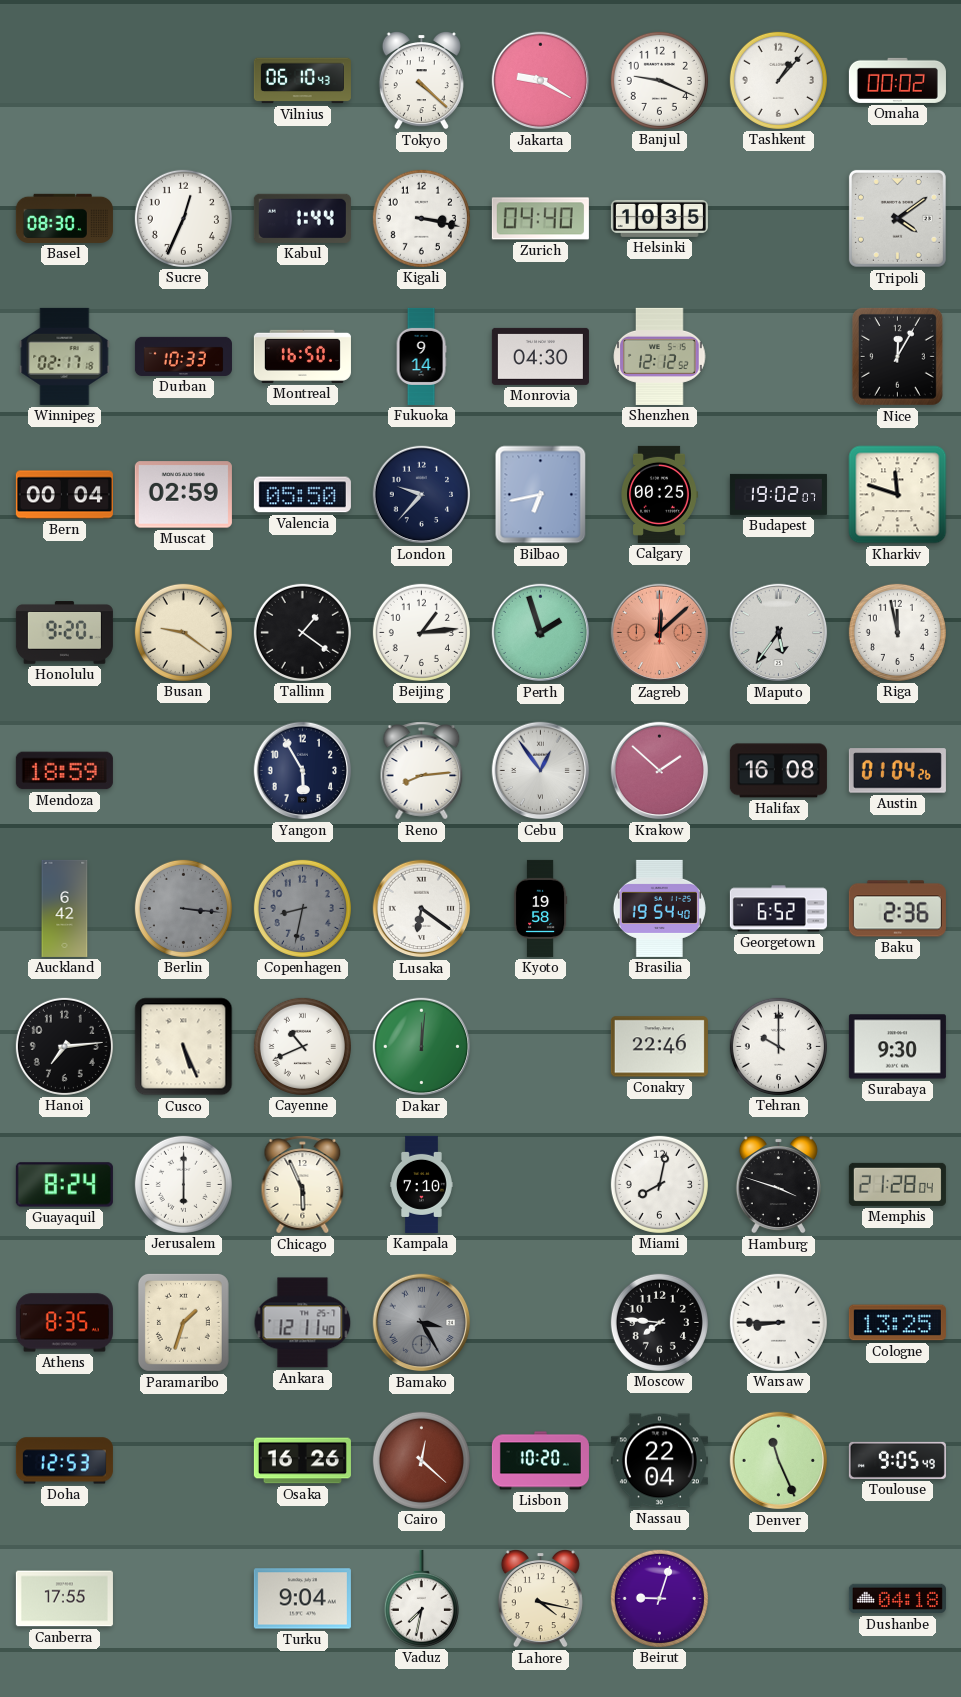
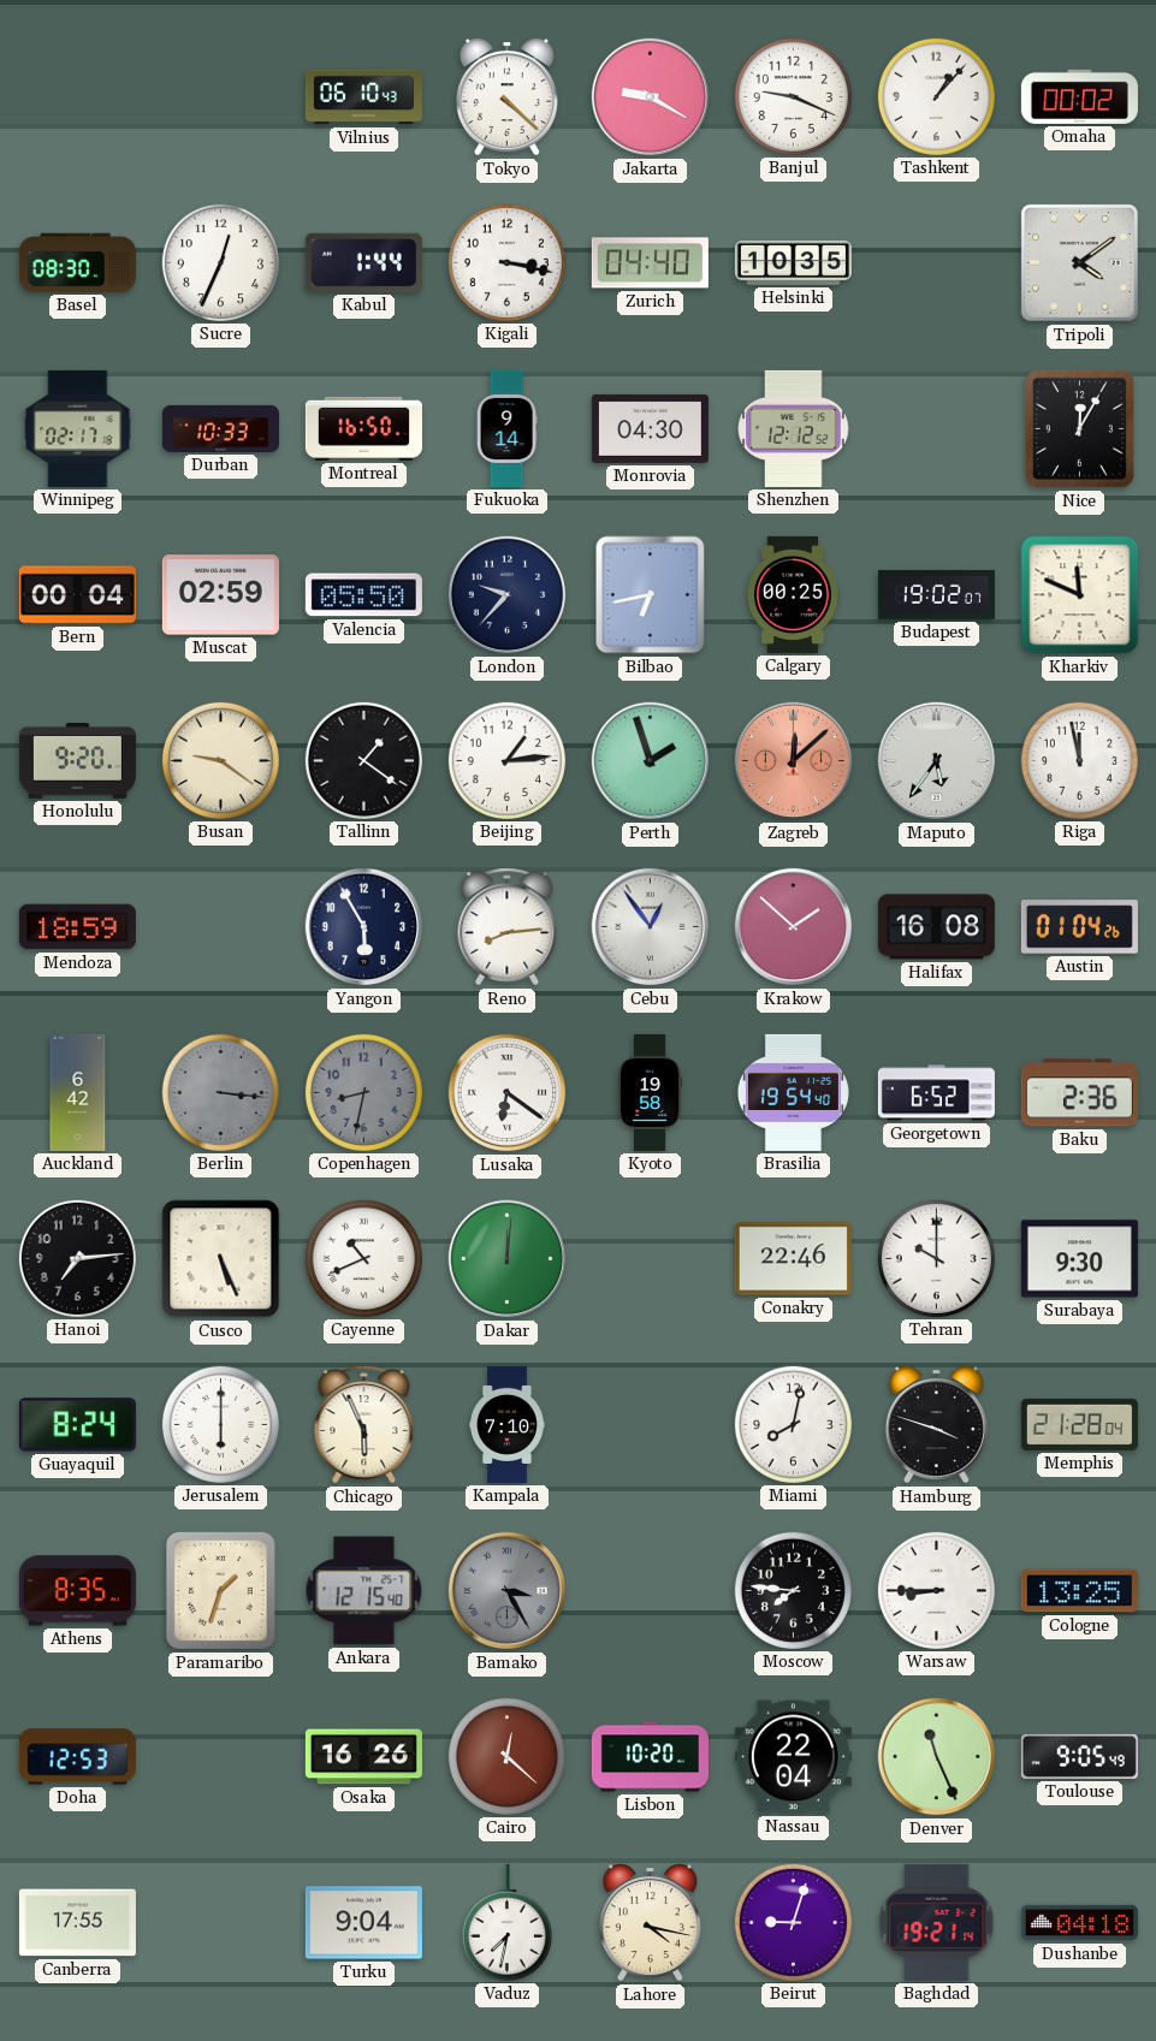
Kharkiv: 11:48 -> 11:49
Ankara: 12:11 -> 12:15
Baghdad: none -> 19:21
